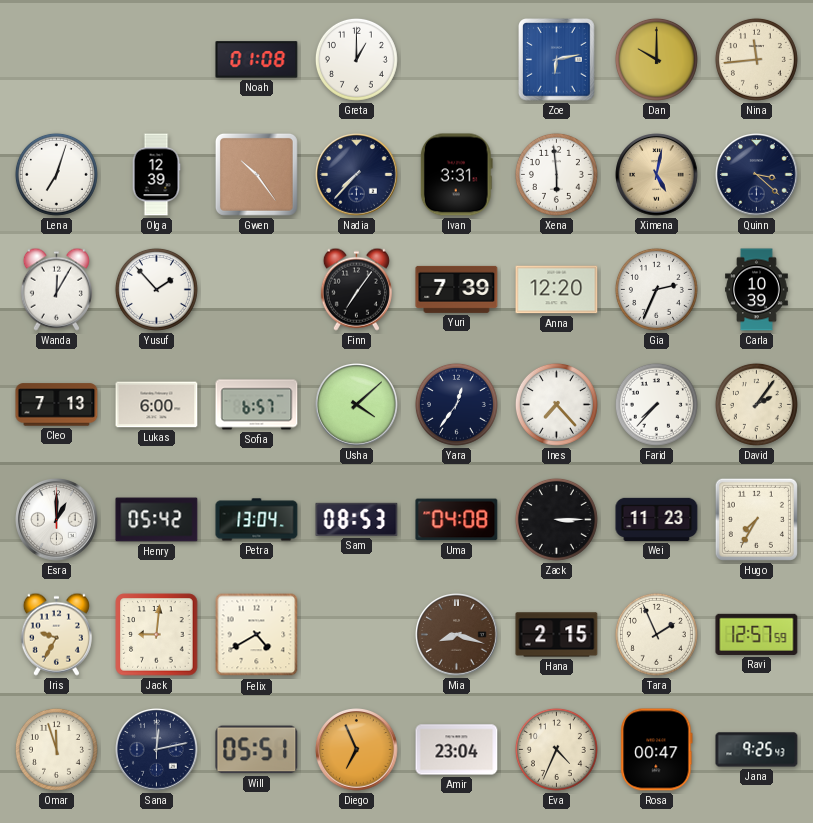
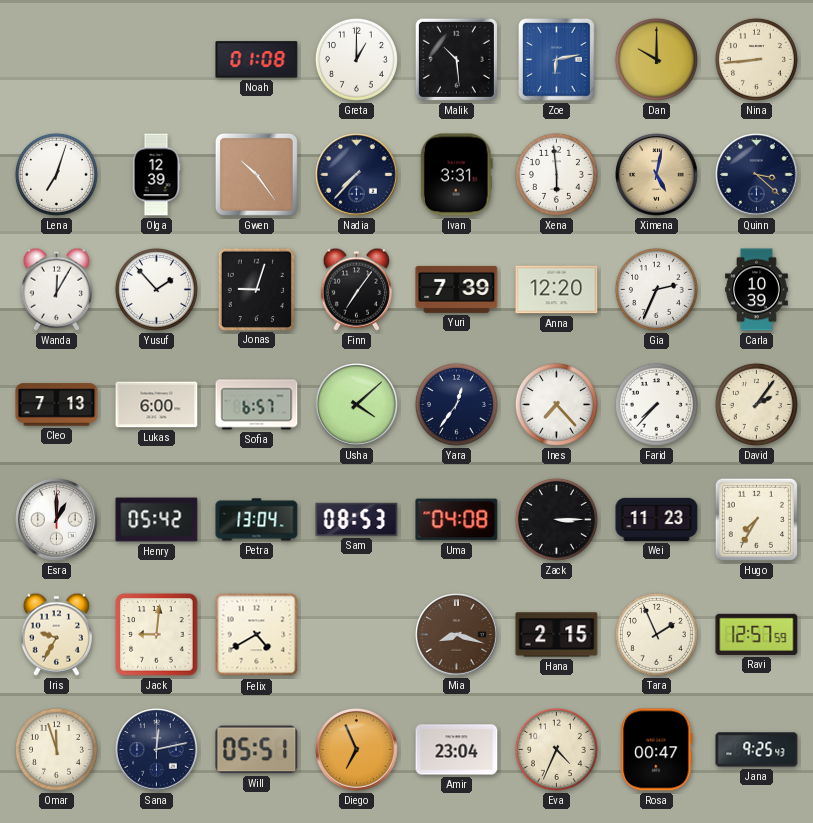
Malik: none -> 10:29
Nina: 11:44 -> 8:44
Jonas: none -> 9:03
